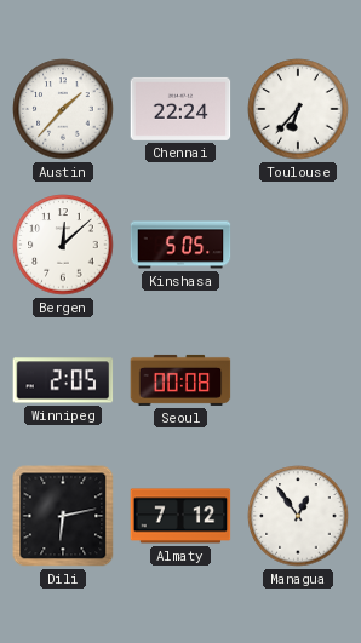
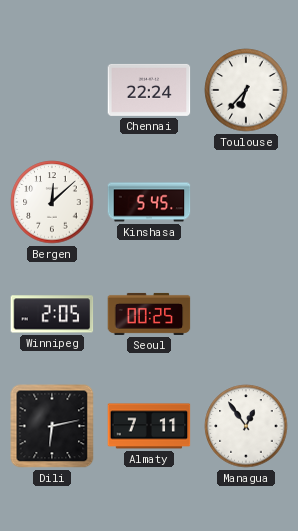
Austin: 1:37 -> none
Kinshasa: 5:05 -> 5:45
Seoul: 00:08 -> 00:25
Almaty: 7:12 -> 7:11
